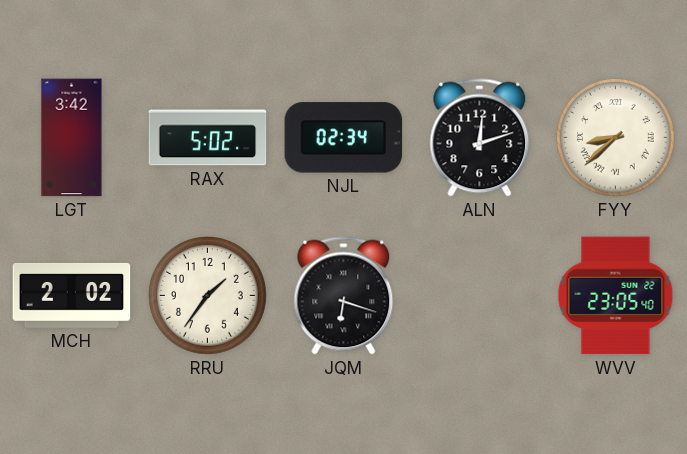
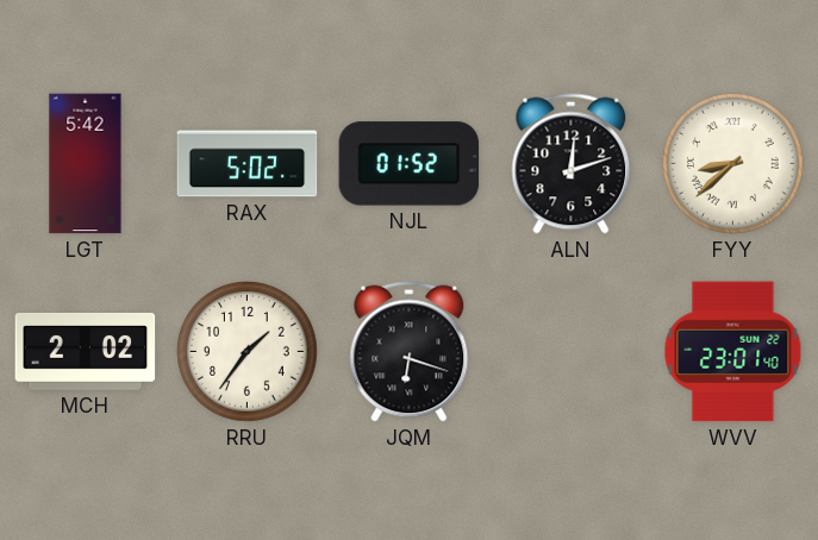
LGT: 3:42 -> 5:42
NJL: 02:34 -> 01:52
WVV: 23:05 -> 23:01
